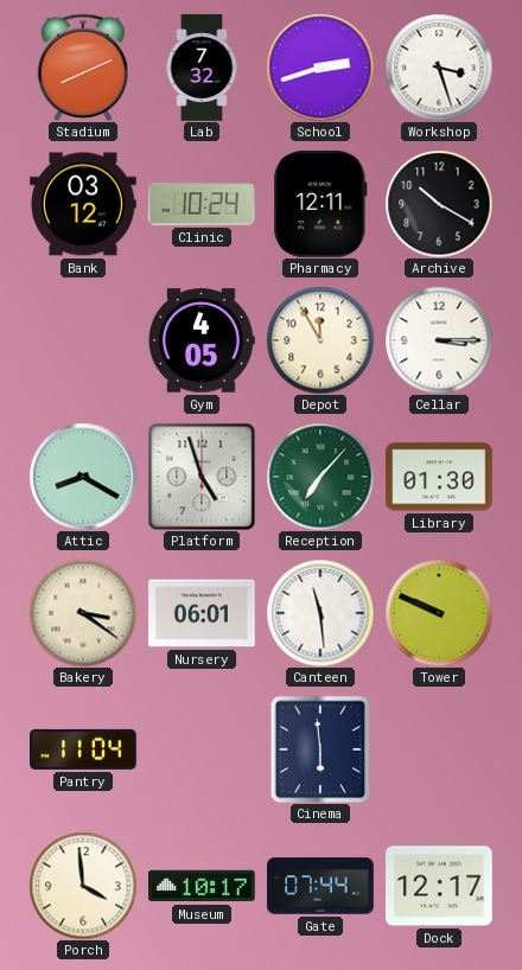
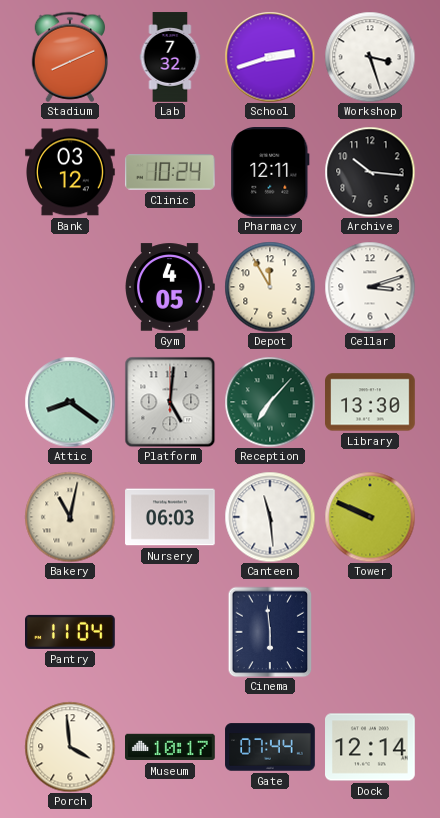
Archive: 10:20 -> 10:16
Cellar: 3:15 -> 3:12
Attic: 8:20 -> 8:21
Platform: 4:57 -> 5:01
Library: 01:30 -> 13:30
Bakery: 3:21 -> 11:02
Nursery: 06:01 -> 06:03
Dock: 12:17 -> 12:14
